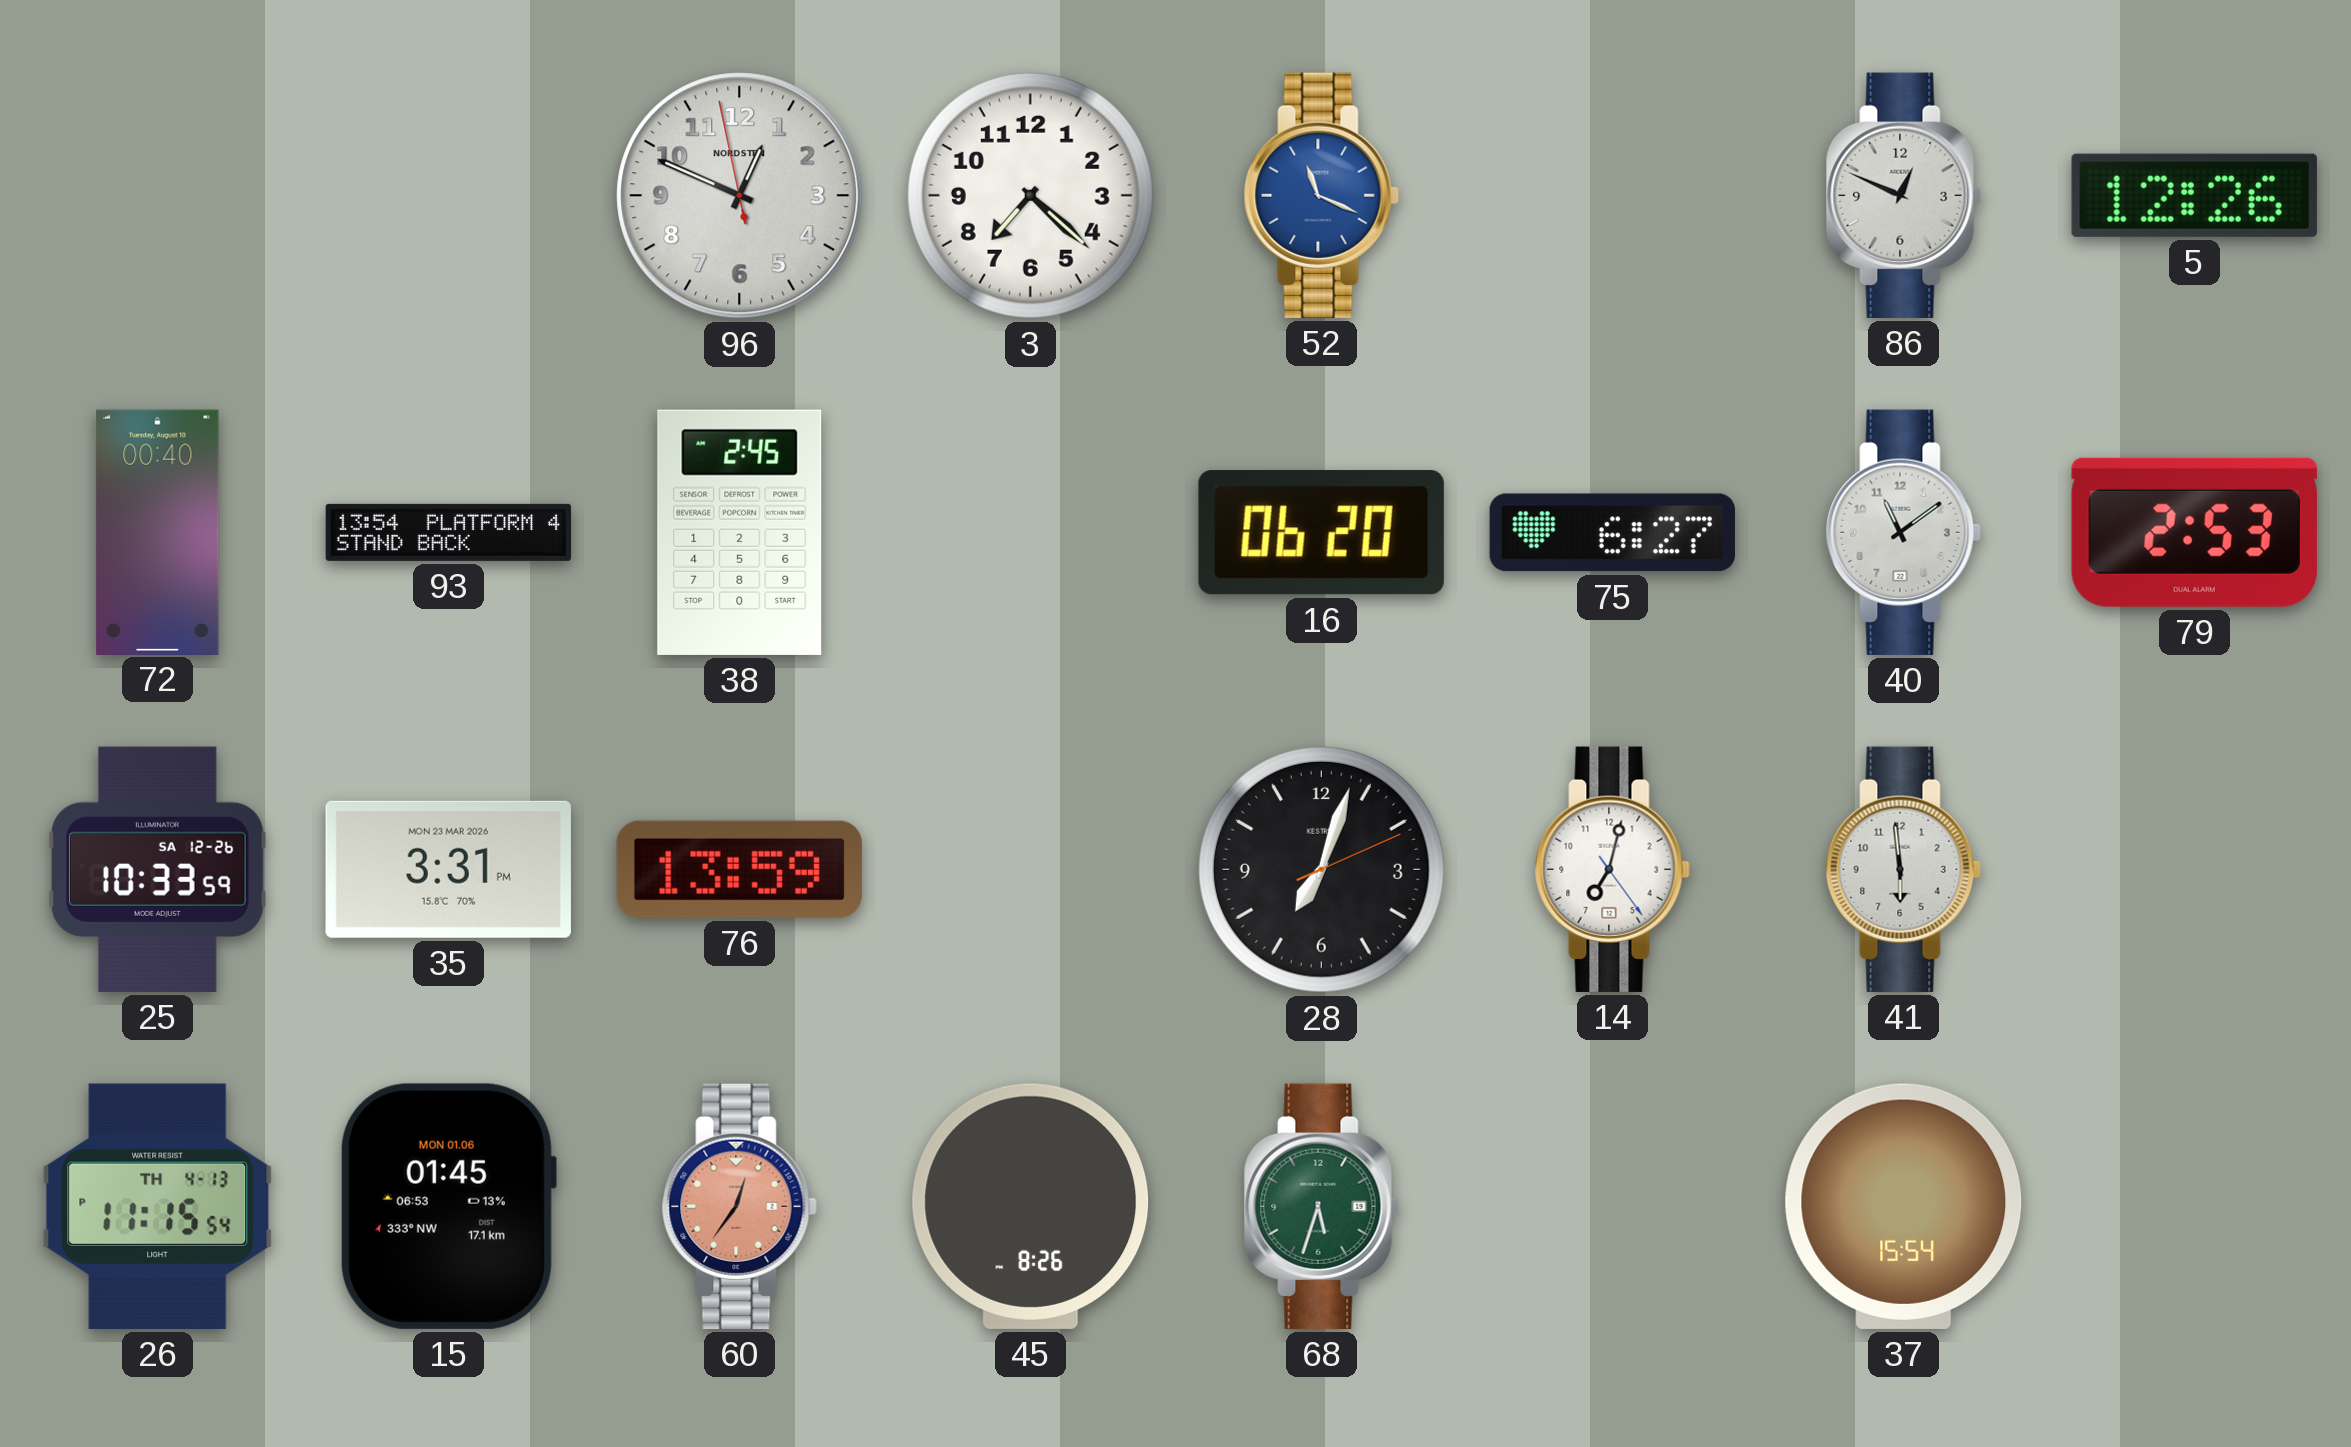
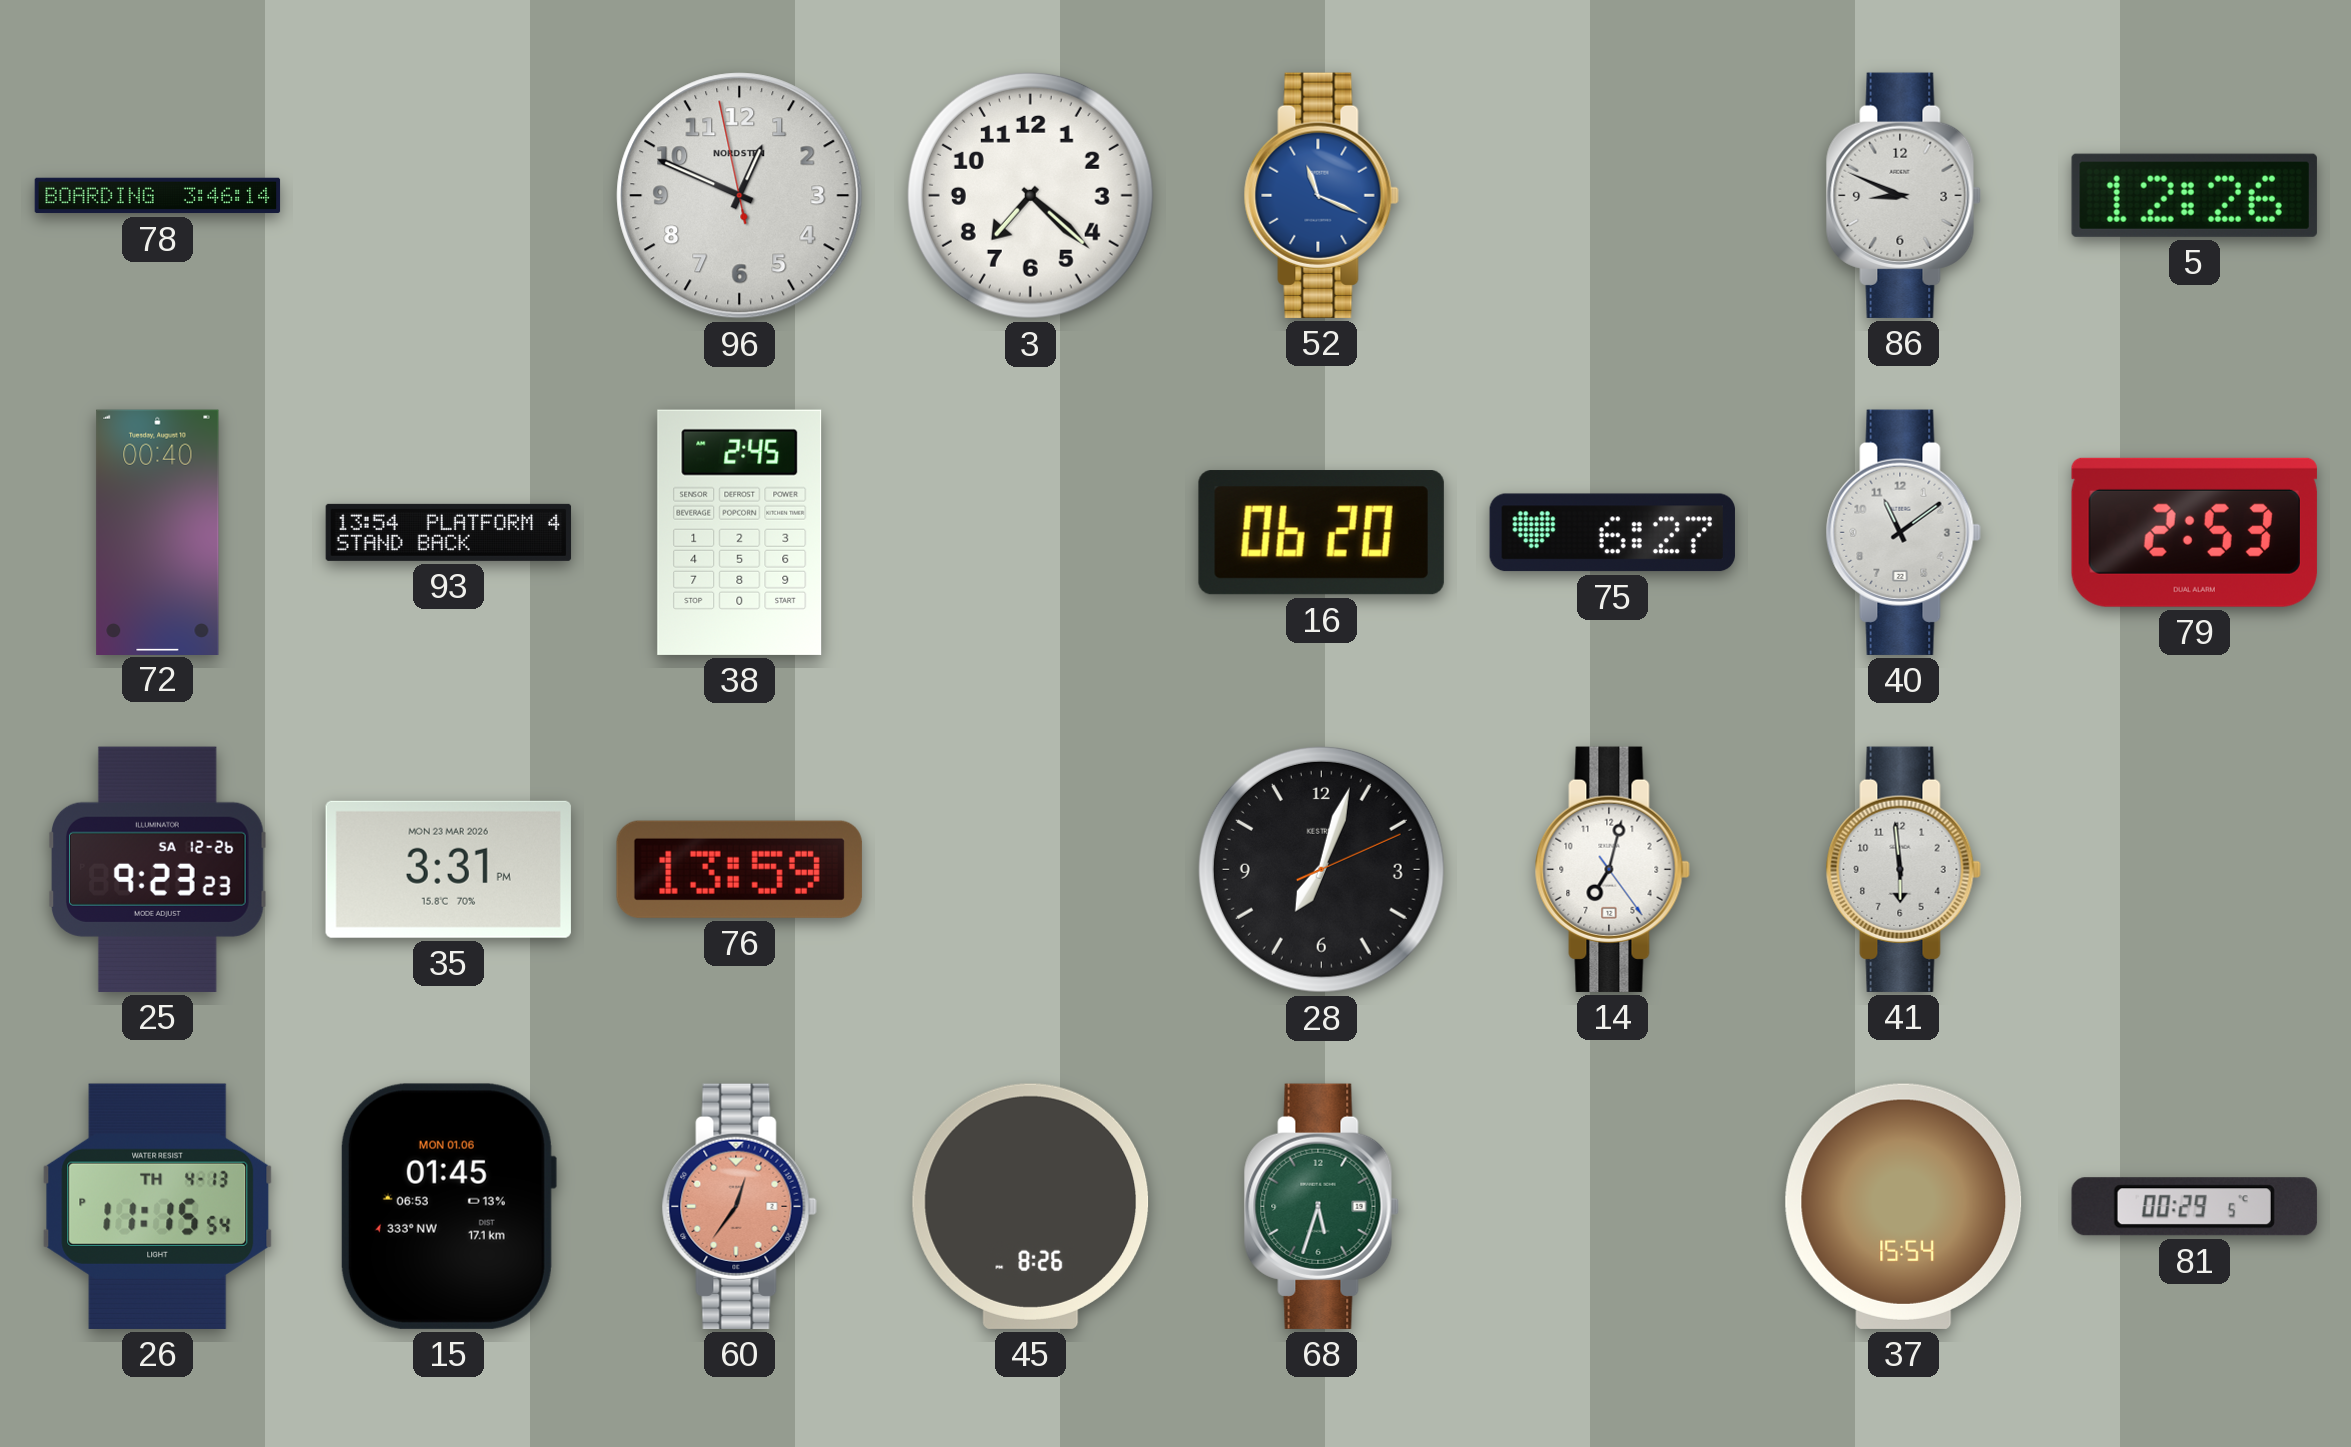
78: none -> 3:46
86: 12:49 -> 8:49
25: 10:33 -> 9:23
81: none -> 00:29
